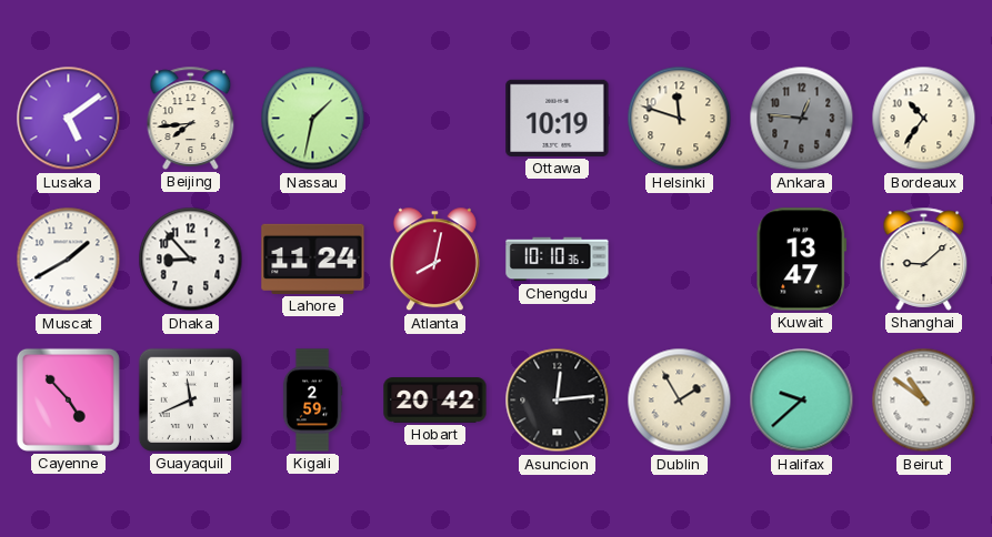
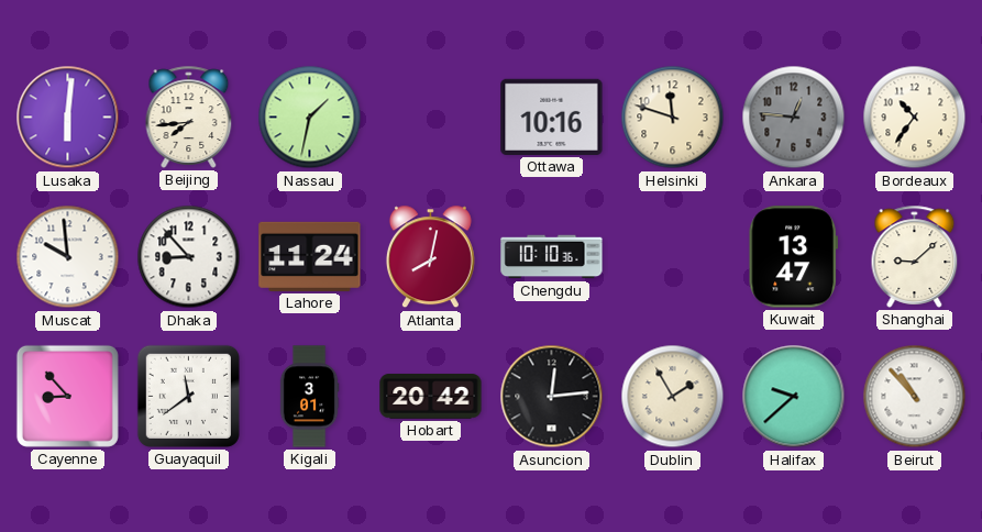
Lusaka: 5:09 -> 6:01
Ottawa: 10:19 -> 10:16
Muscat: 1:40 -> 9:59
Cayenne: 4:53 -> 8:53
Guayaquil: 11:41 -> 11:39
Kigali: 2:59 -> 3:01
Beirut: 10:51 -> 10:53
